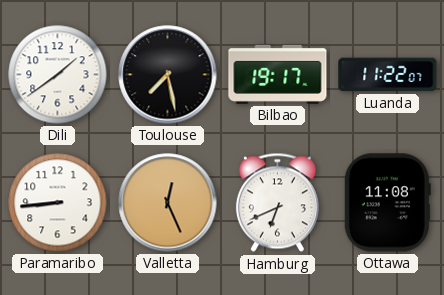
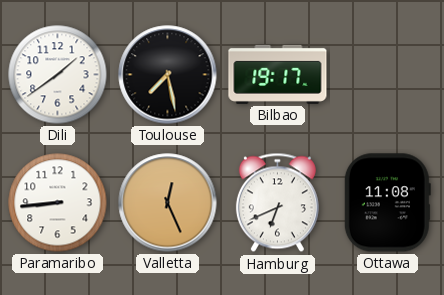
Luanda: 11:22 -> none
